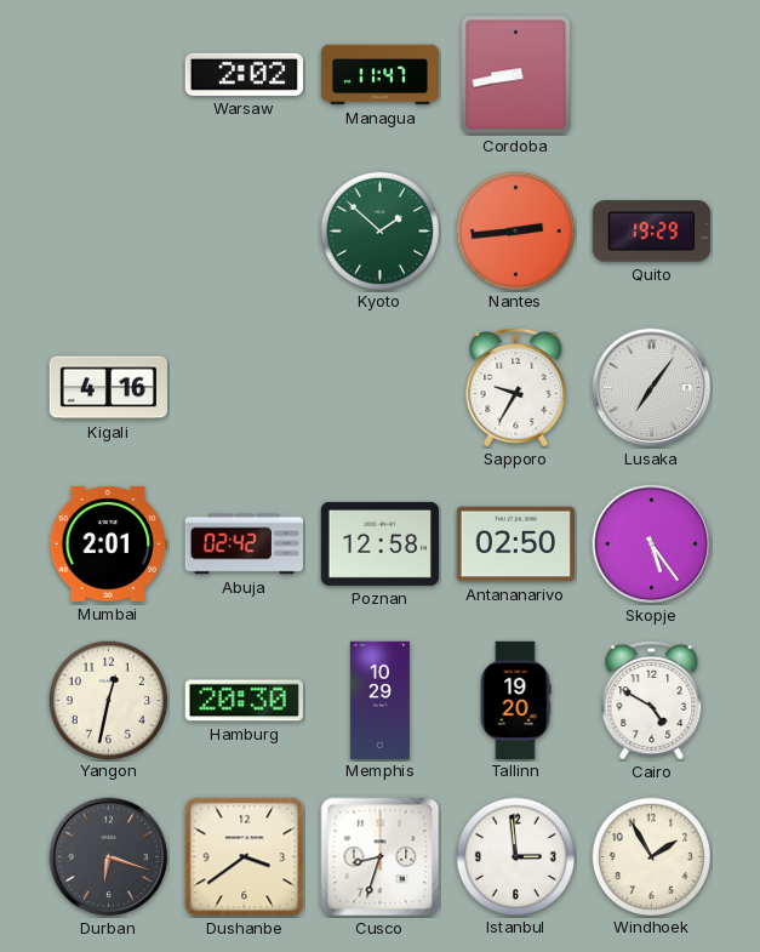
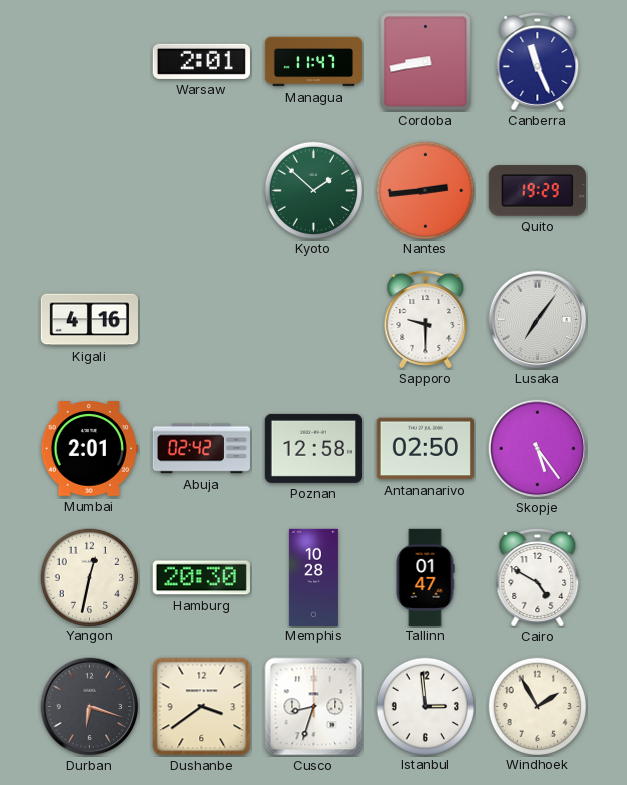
Warsaw: 2:02 -> 2:01
Canberra: none -> 11:26
Sapporo: 9:35 -> 9:30
Memphis: 10:29 -> 10:28
Tallinn: 19:20 -> 01:47
